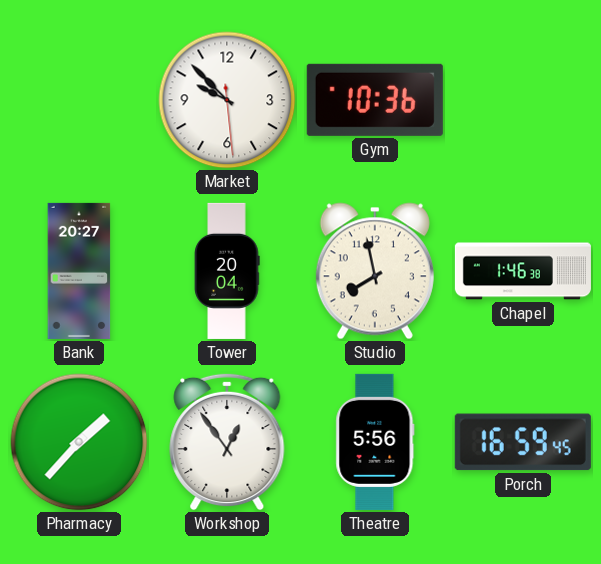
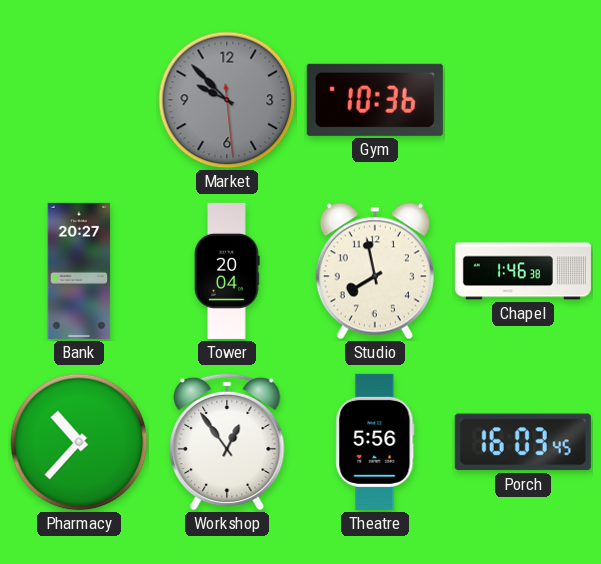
Market dial: white -> grey
Pharmacy: 1:37 -> 10:37
Porch: 16:59 -> 16:03
